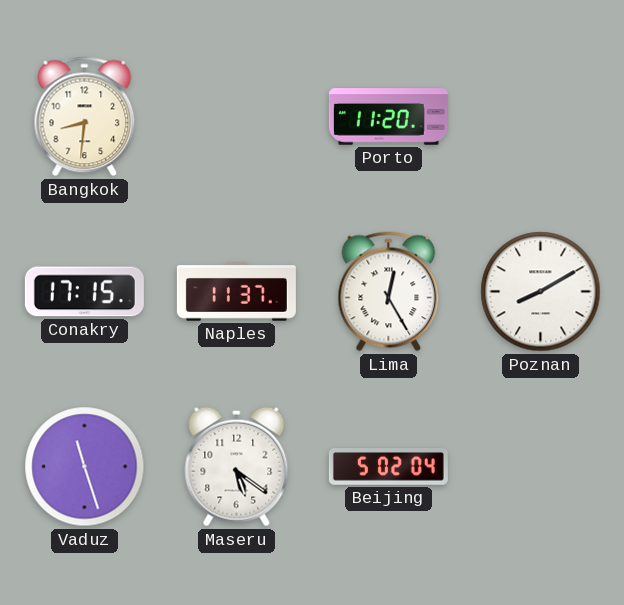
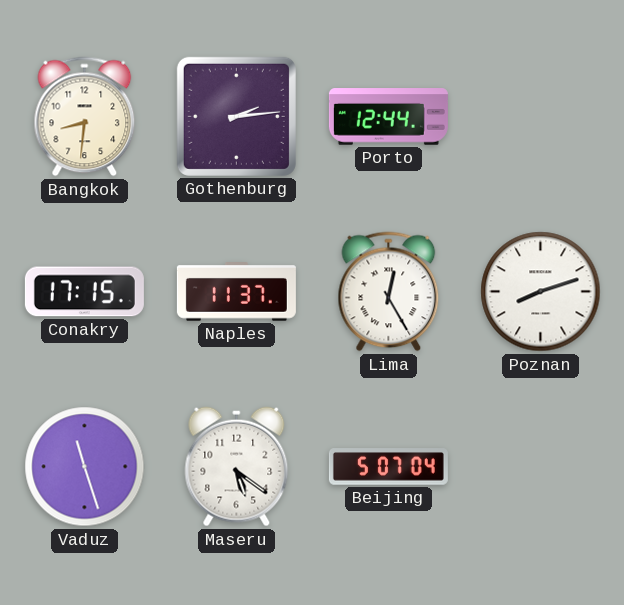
Gothenburg: none -> 2:14
Porto: 11:20 -> 12:44
Poznan: 8:10 -> 8:12
Beijing: 5:02 -> 5:07
